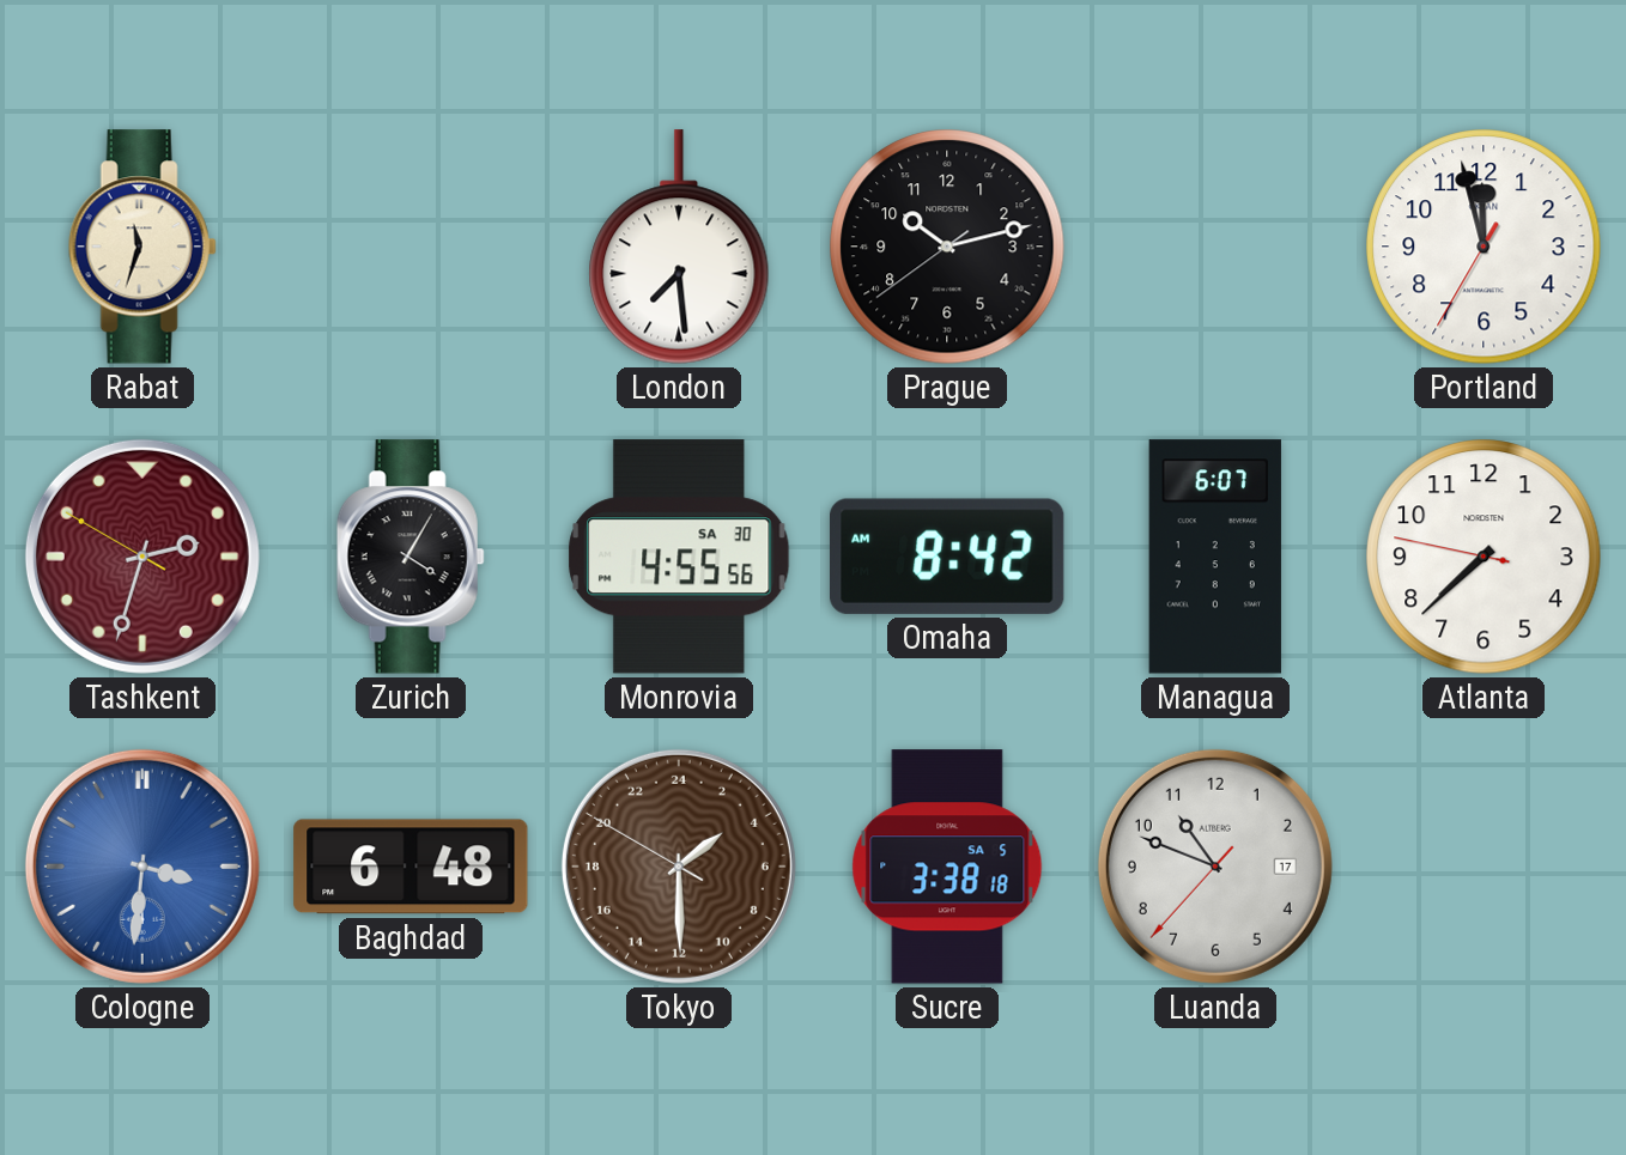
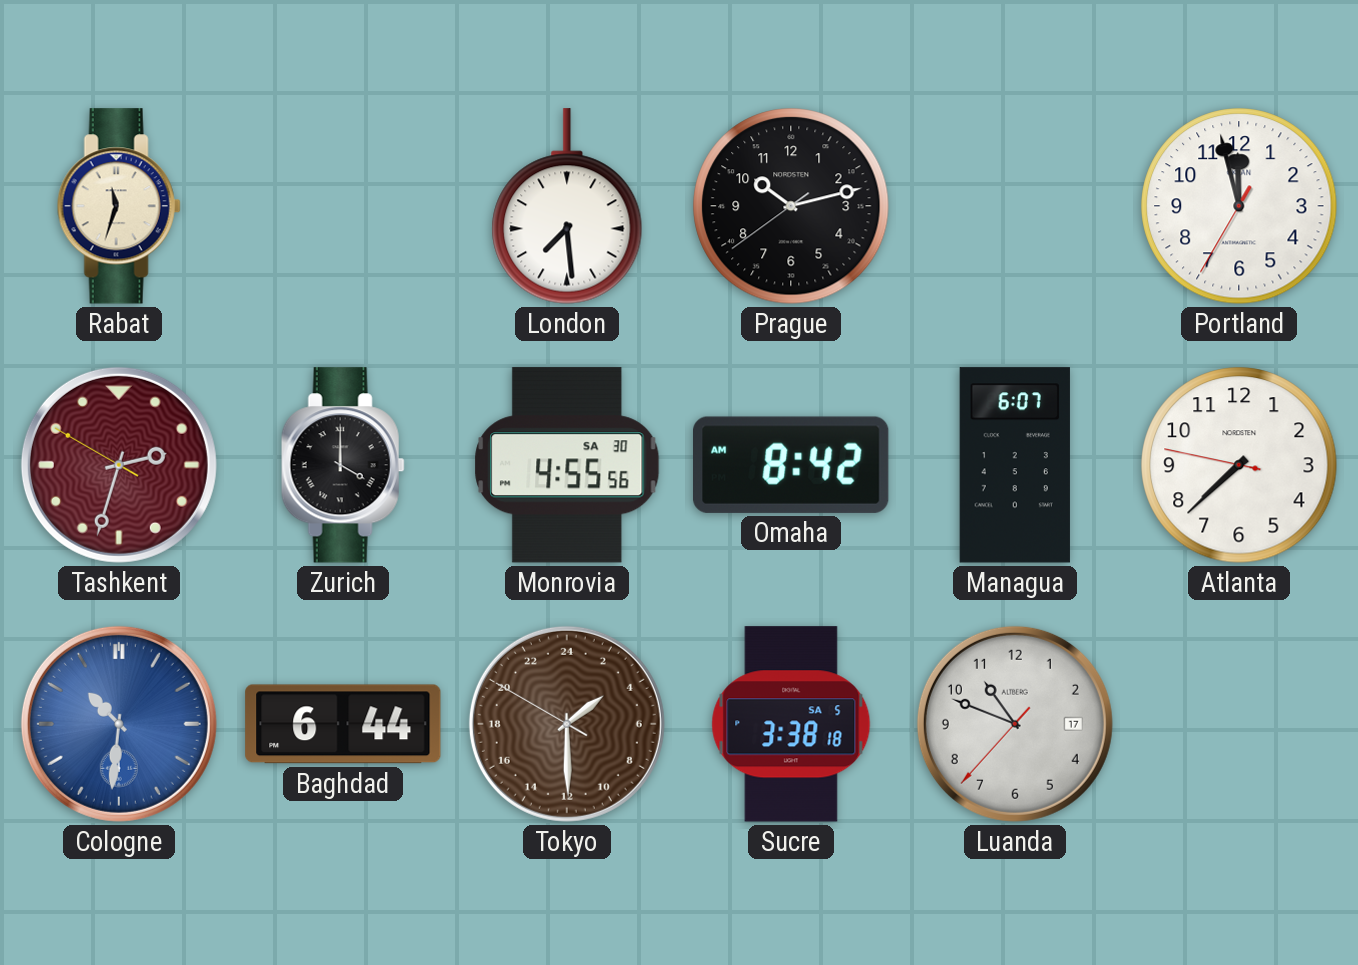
Zurich: 4:05 -> 4:00
Cologne: 3:31 -> 10:31
Baghdad: 6:48 -> 6:44
